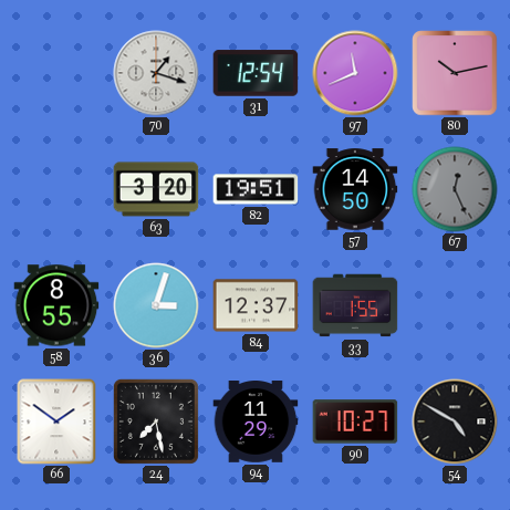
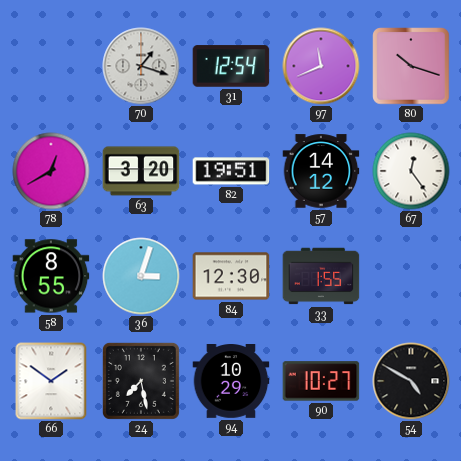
80: 10:13 -> 10:18
78: none -> 12:40
57: 14:50 -> 14:12
67: 12:26 -> 12:24
67 dial: grey -> white
84: 12:37 -> 12:30
94: 11:29 -> 10:29
